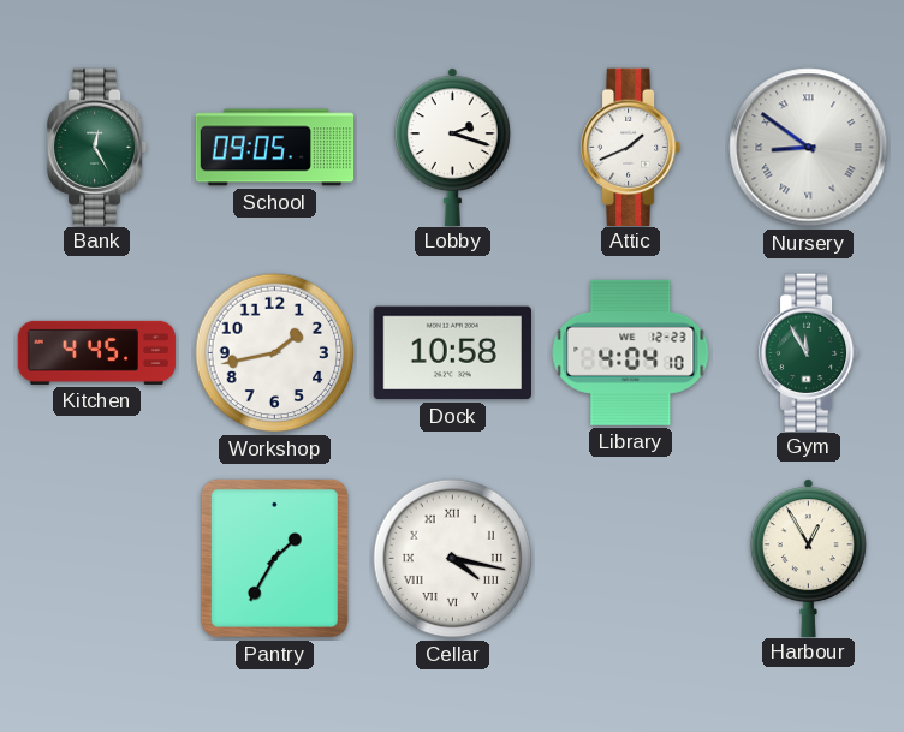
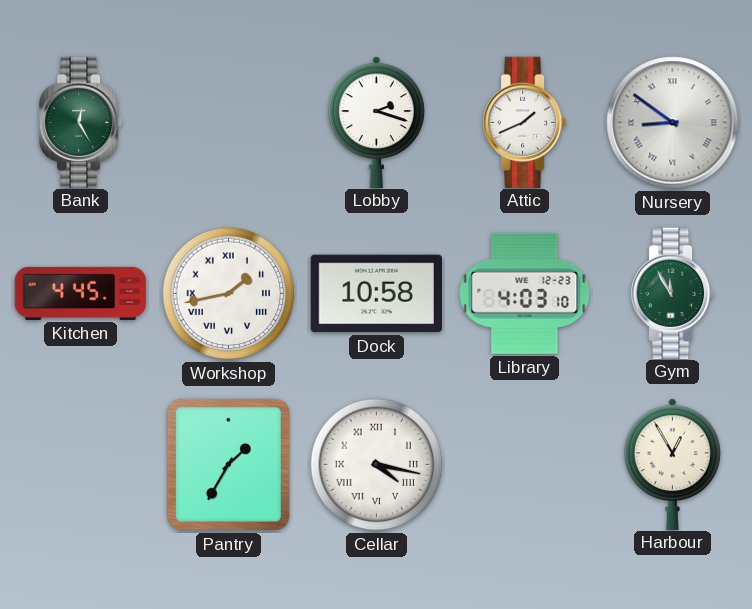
School: 09:05 -> none
Workshop numerals: Arabic -> Roman
Library: 4:04 -> 4:03
